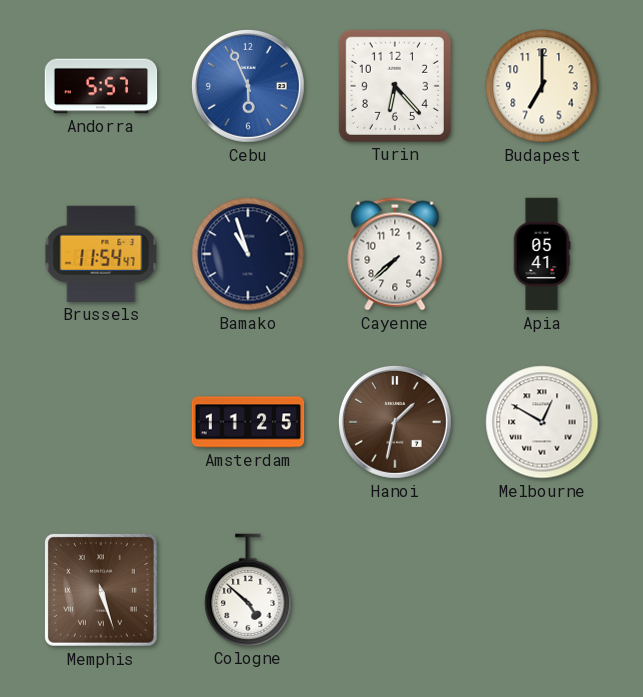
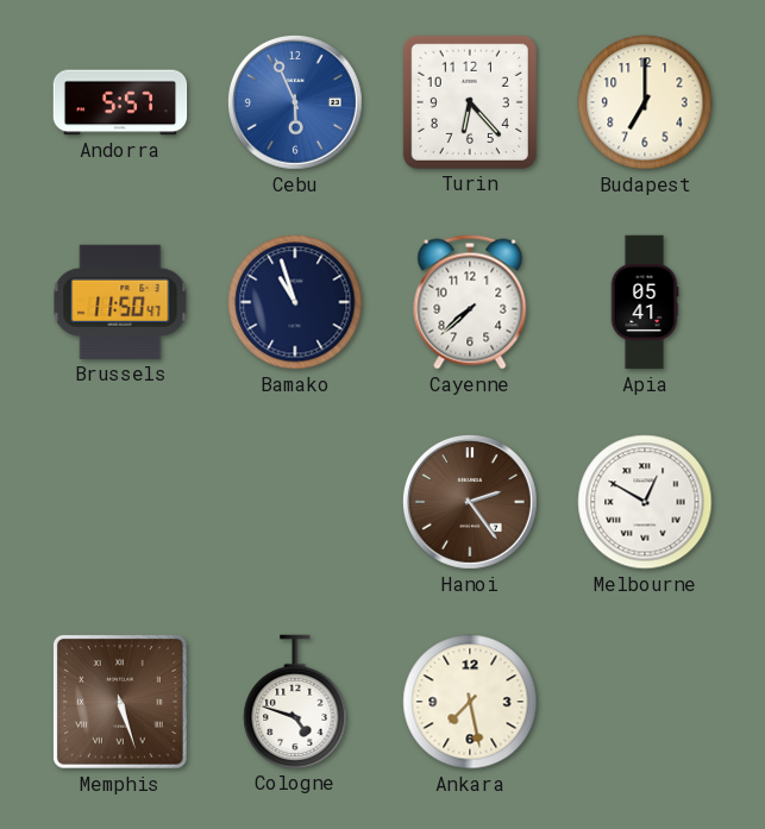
Brussels: 11:54 -> 11:50
Amsterdam: 11:25 -> none
Hanoi: 1:32 -> 2:24
Cologne: 4:52 -> 4:48
Ankara: none -> 7:28
